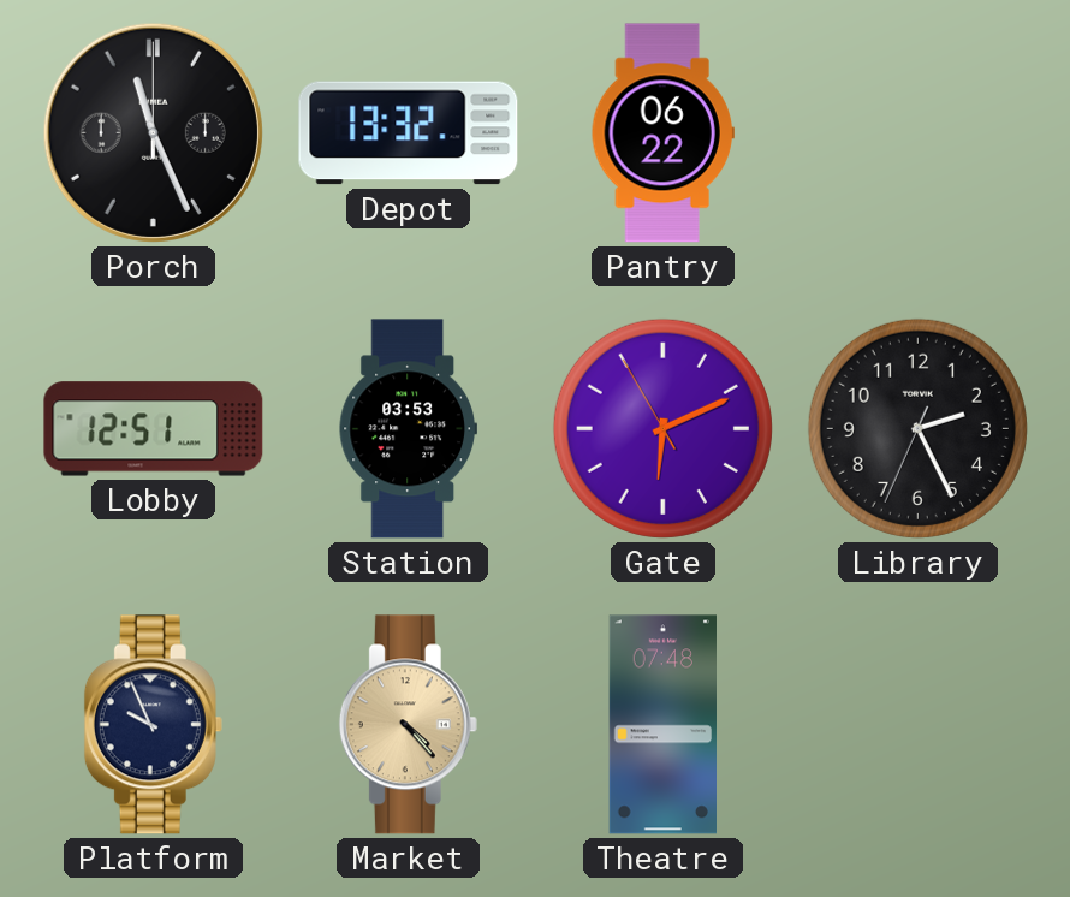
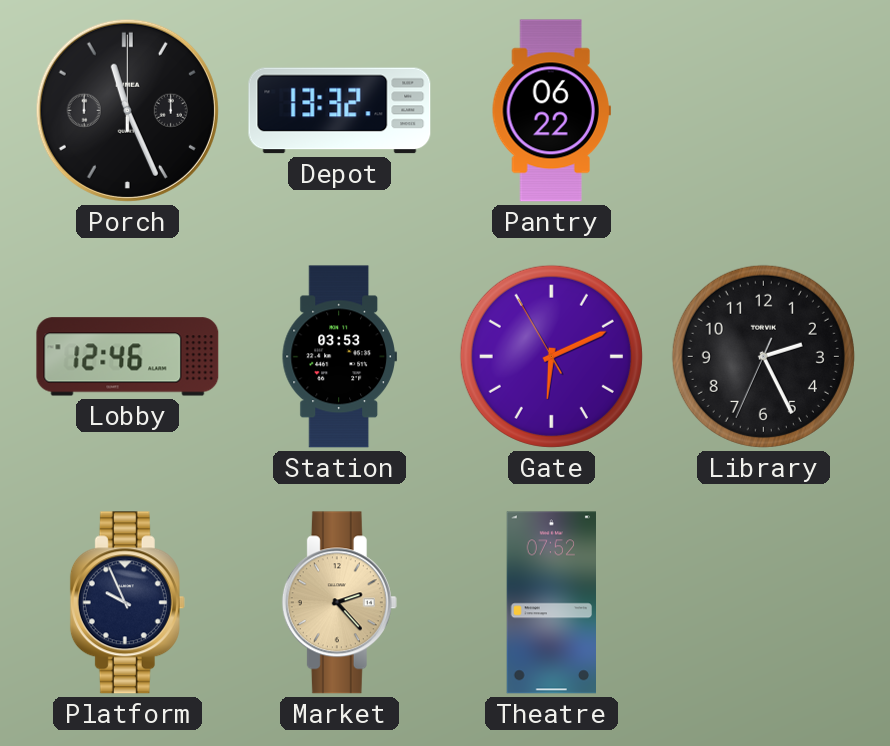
Lobby: 12:51 -> 12:46
Market: 4:23 -> 2:23
Theatre: 07:48 -> 07:52
